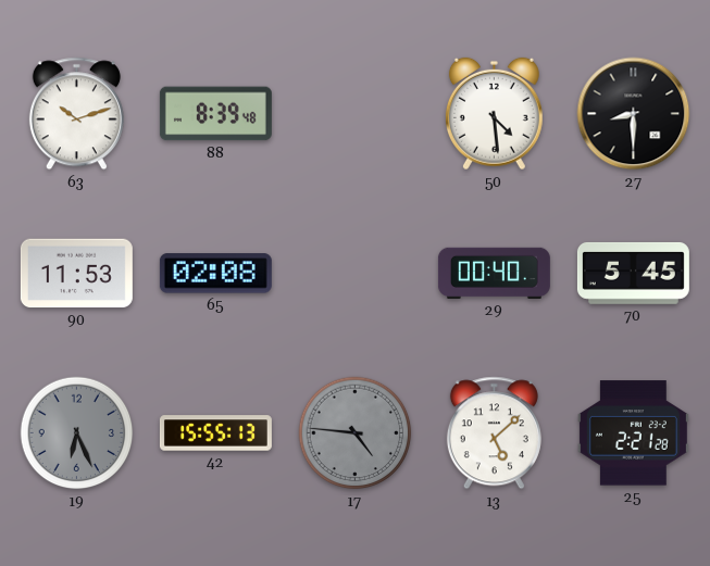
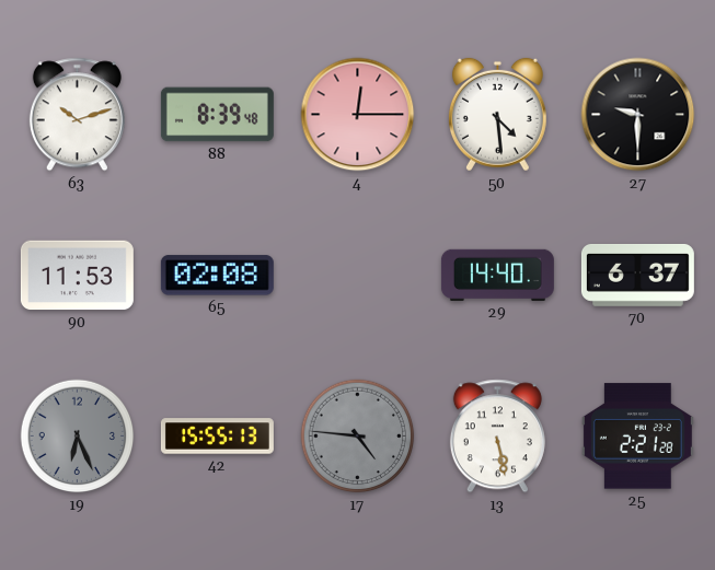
4: none -> 12:15
27: 8:30 -> 9:30
29: 00:40 -> 14:40
70: 5:45 -> 6:37
13: 5:08 -> 5:28
